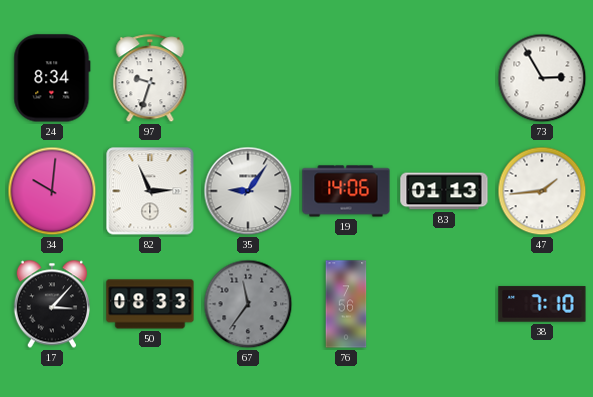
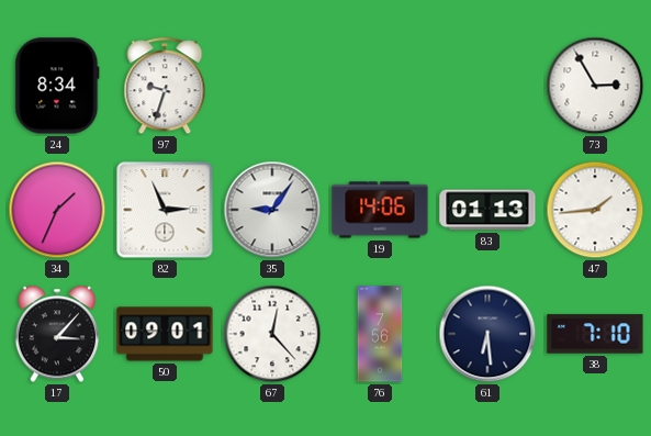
34: 10:01 -> 1:34
50: 08:33 -> 09:01
67: 11:36 -> 12:23
67 dial: grey -> white
61: none -> 6:29
